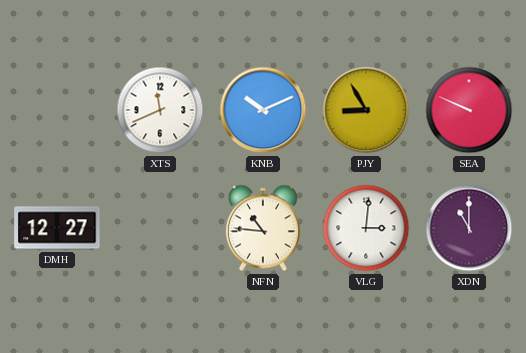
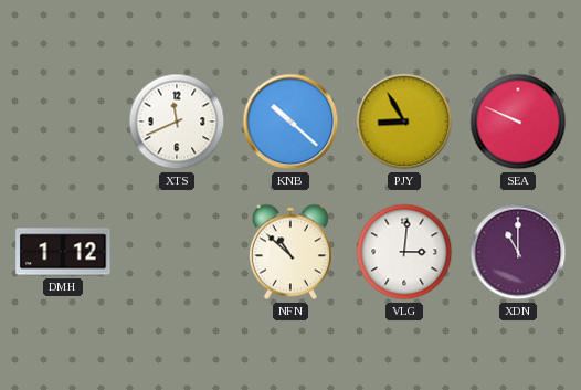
KNB: 10:11 -> 10:22
DMH: 12:27 -> 1:12
NFN: 10:46 -> 10:52
